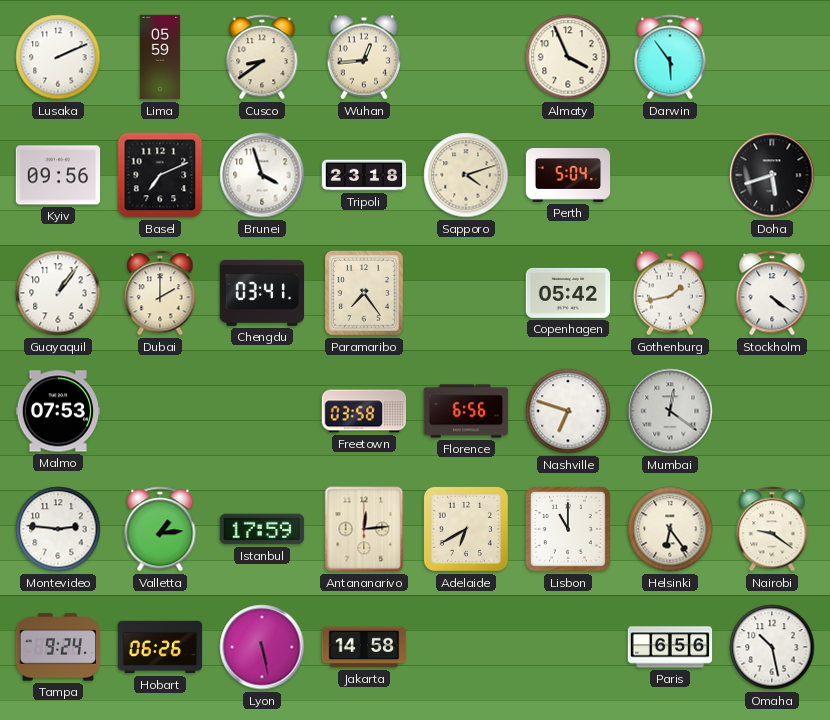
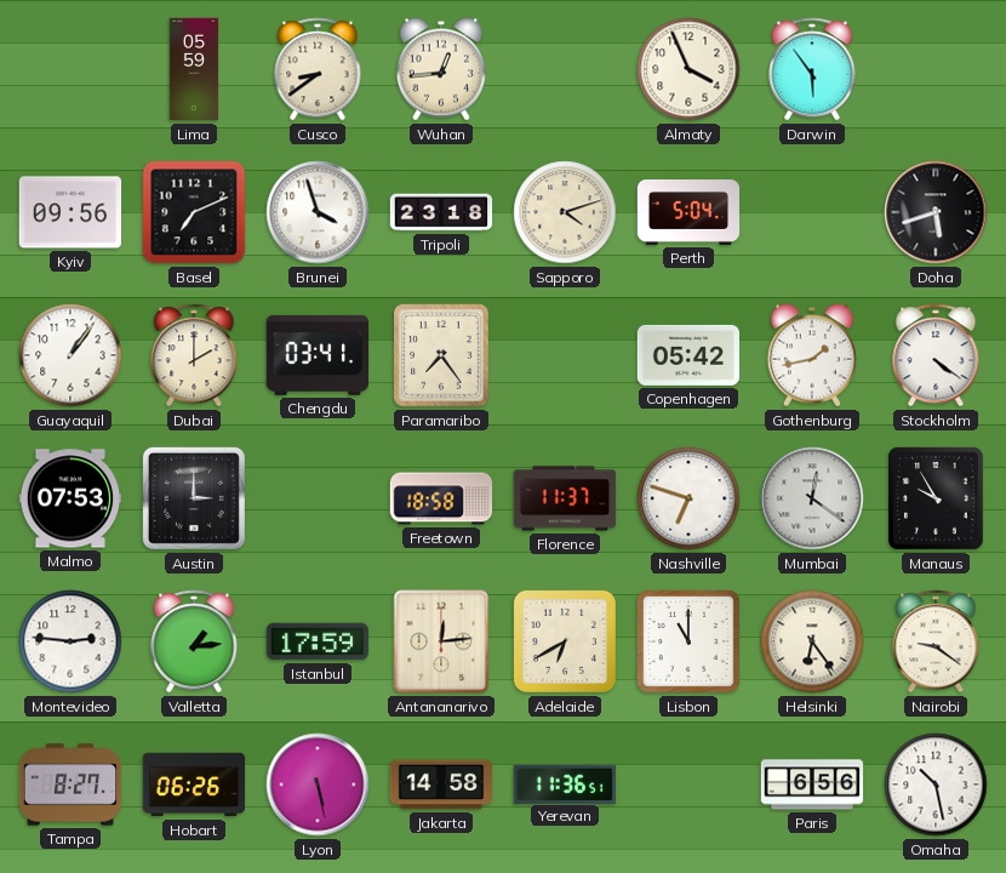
Lusaka: 2:11 -> none
Austin: none -> 3:00
Freetown: 03:58 -> 18:58
Florence: 6:56 -> 11:37
Manaus: none -> 9:55
Tampa: 9:24 -> 8:27
Yerevan: none -> 11:36
